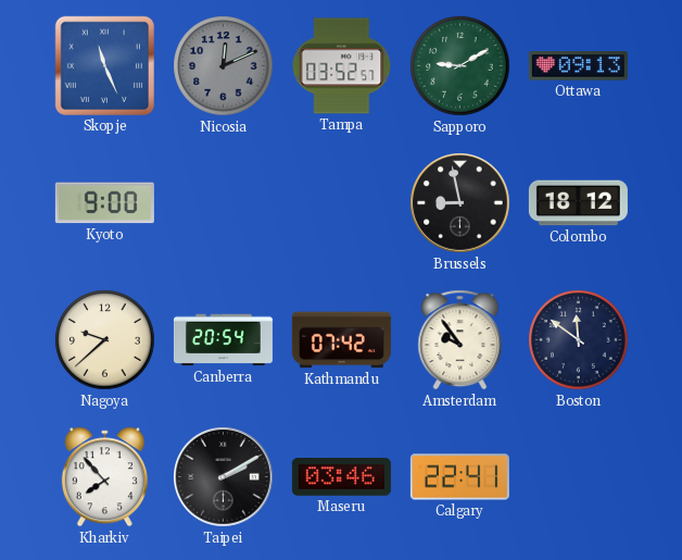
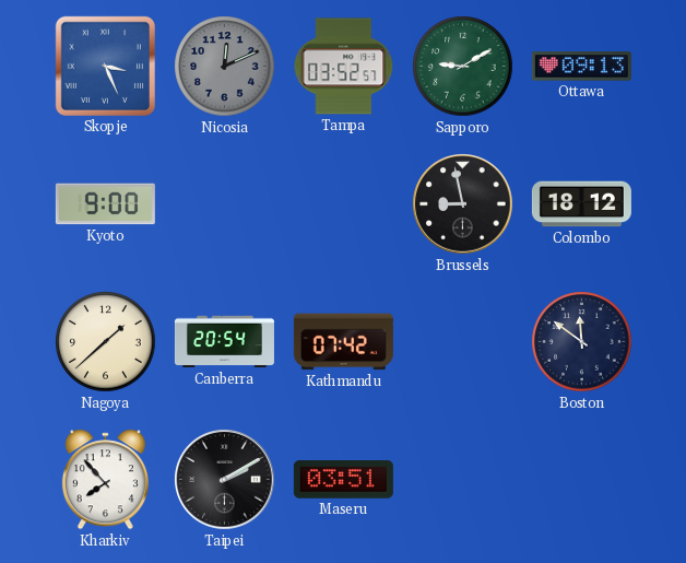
Skopje: 11:26 -> 3:26
Nagoya: 9:38 -> 1:38
Amsterdam: 9:54 -> none
Maseru: 03:46 -> 03:51
Calgary: 22:41 -> none
